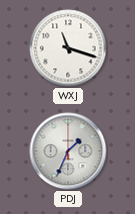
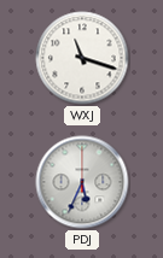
PDJ: 1:34 -> 5:34
